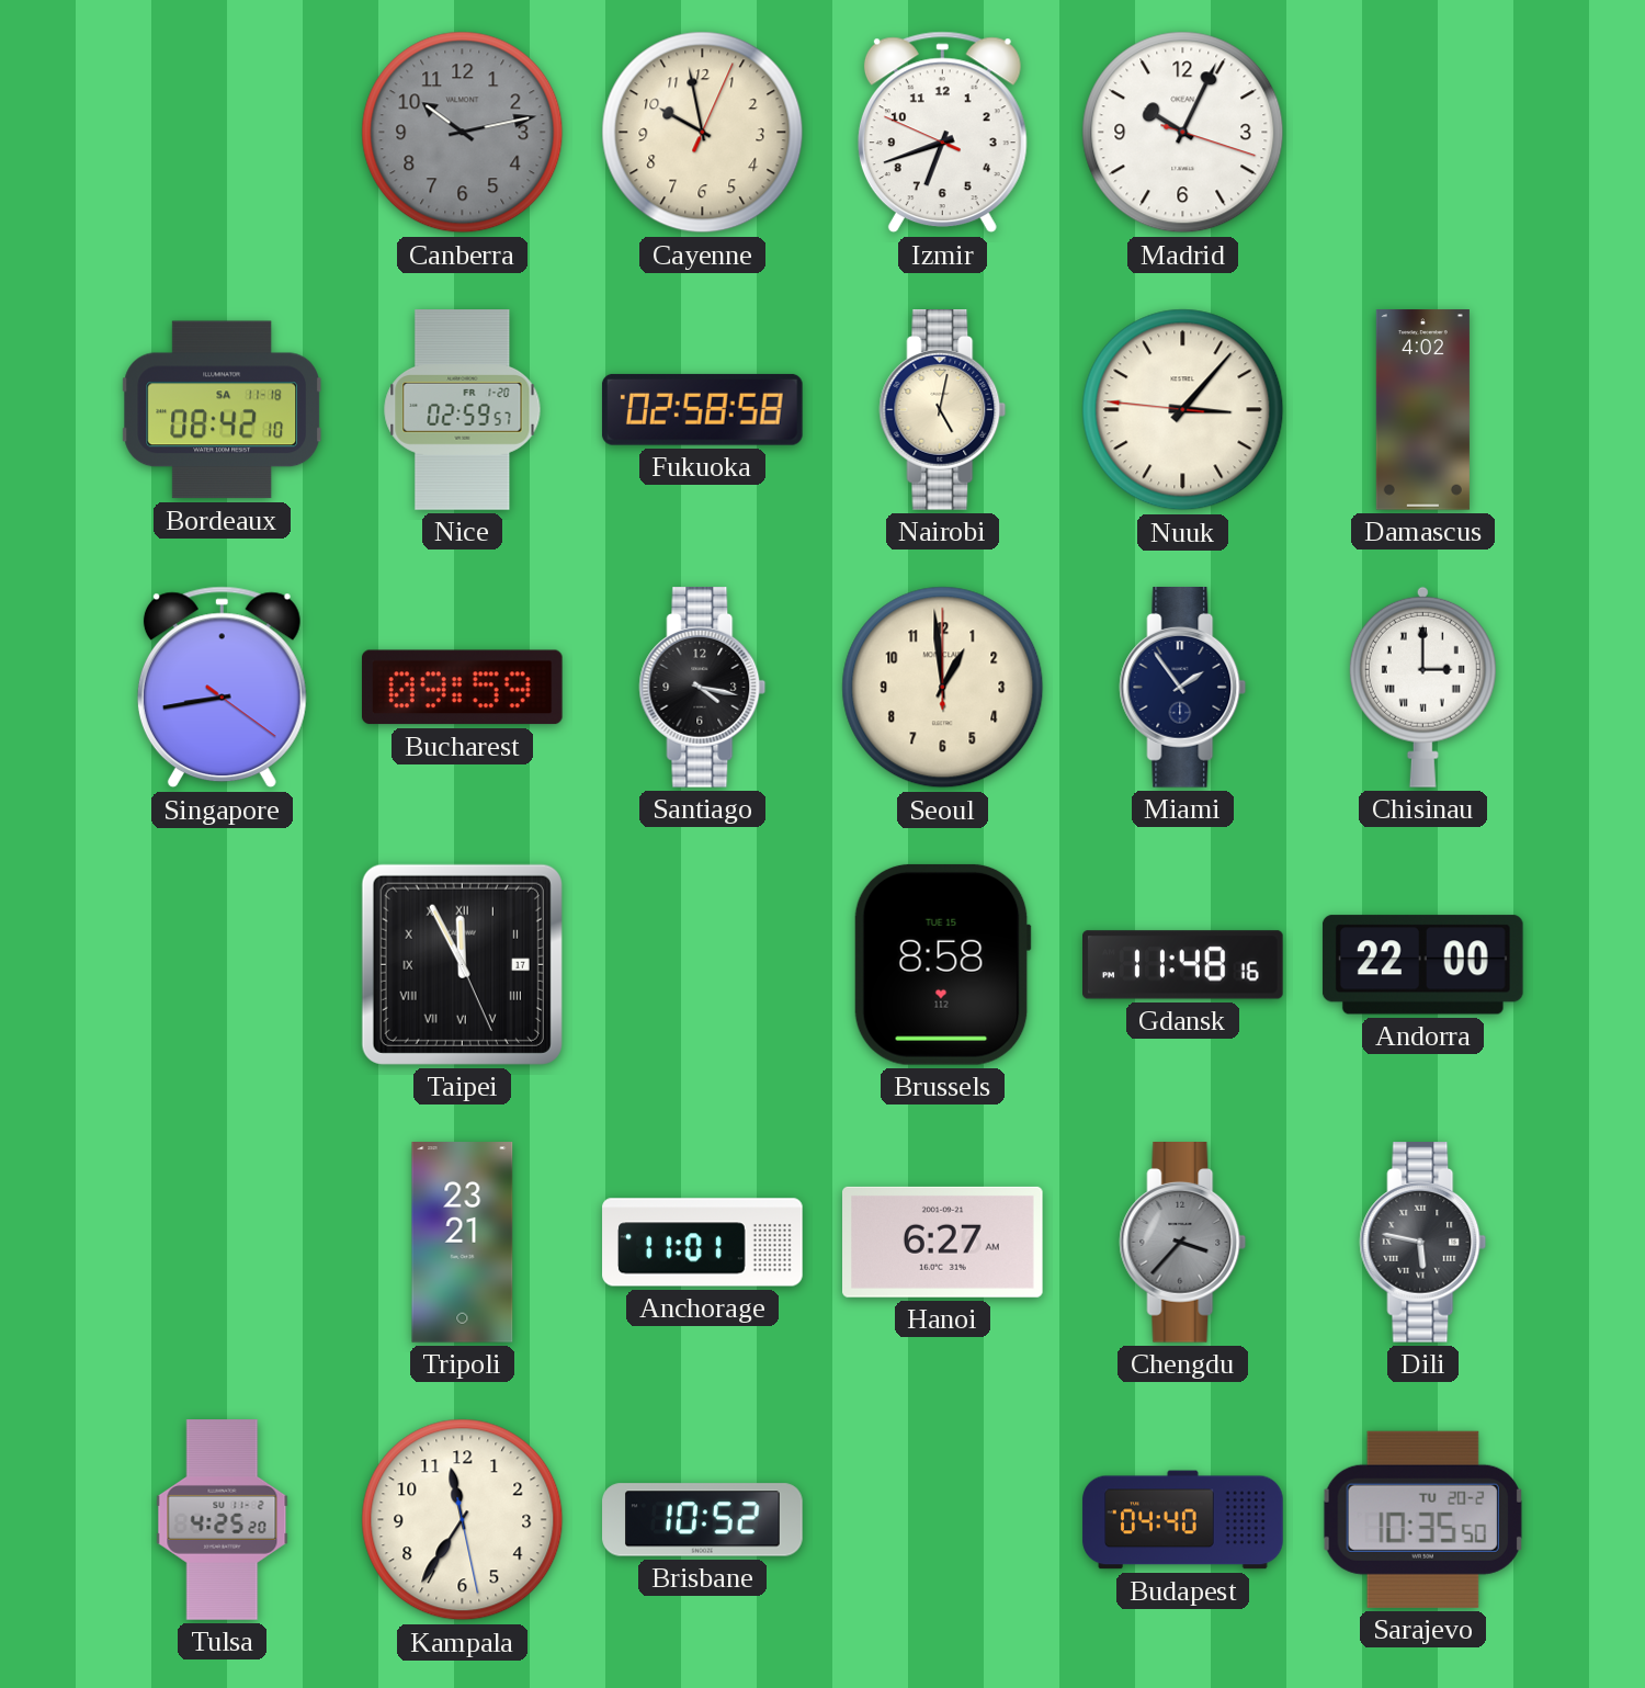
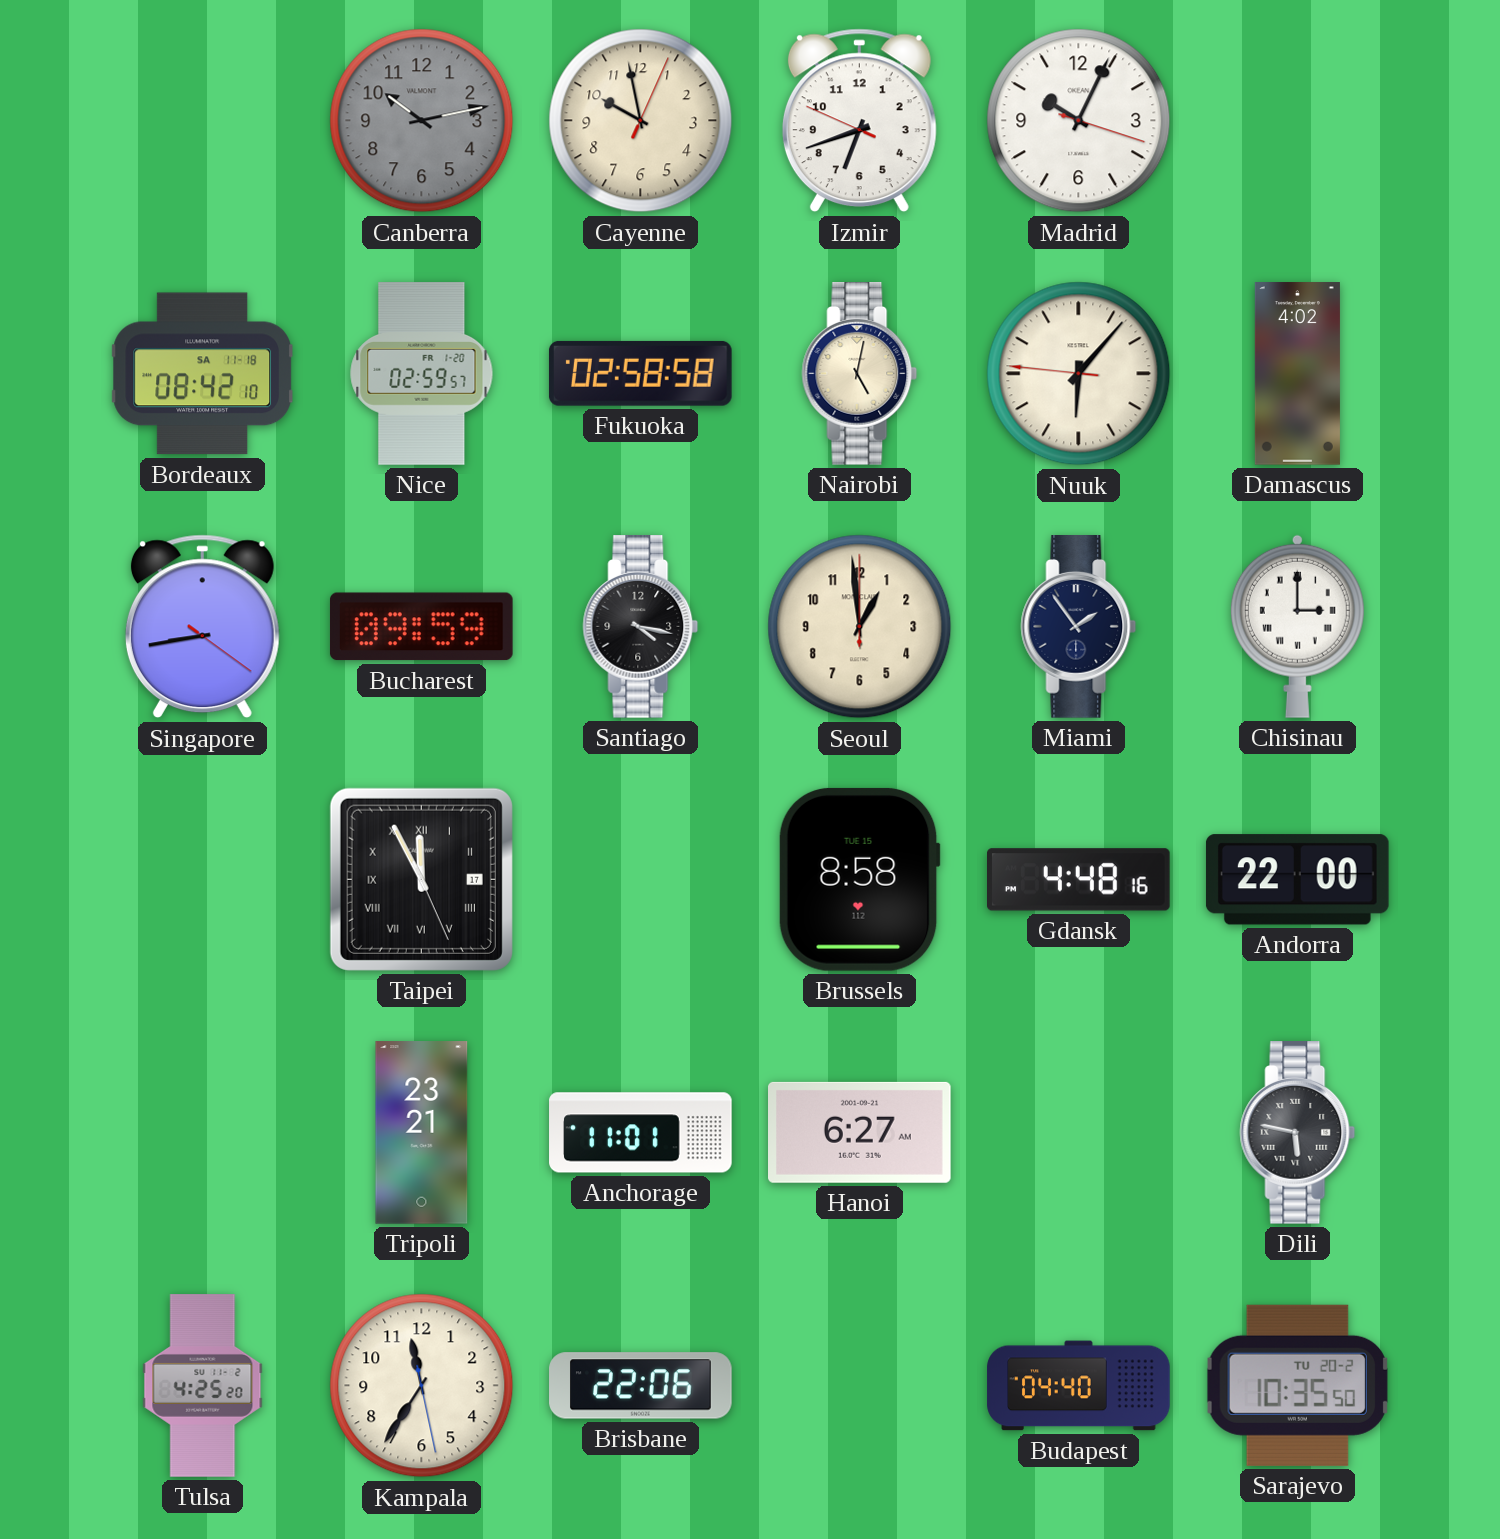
Nuuk: 3:06 -> 6:06
Gdansk: 11:48 -> 4:48
Chengdu: 3:37 -> none
Brisbane: 10:52 -> 22:06
